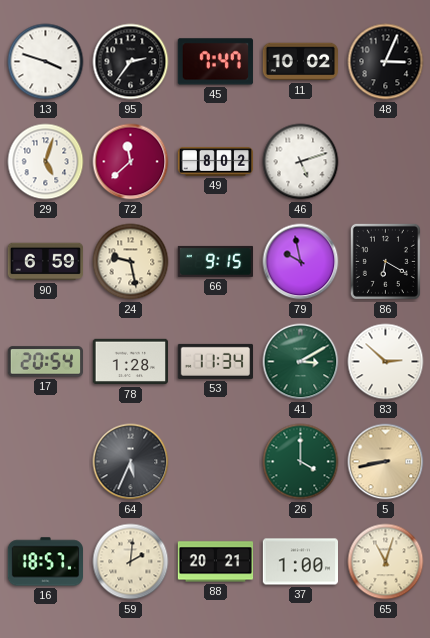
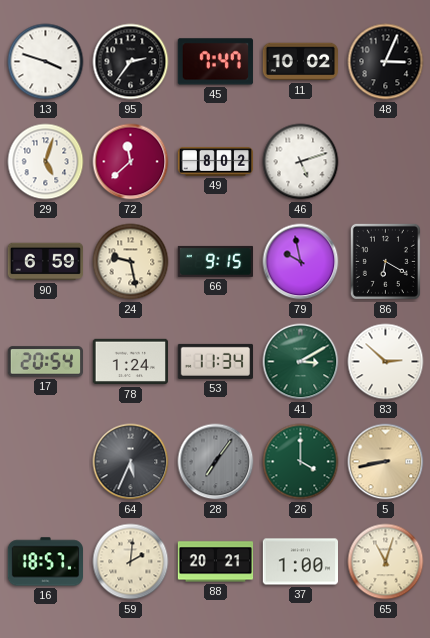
78: 1:28 -> 1:24
28: none -> 7:06
